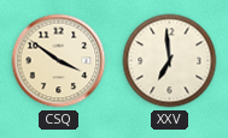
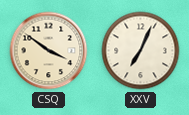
XXV: 6:59 -> 7:04
